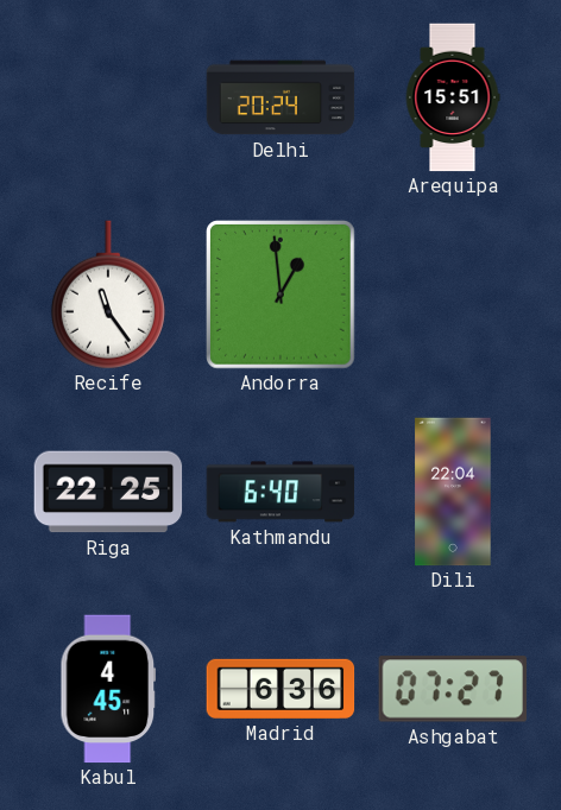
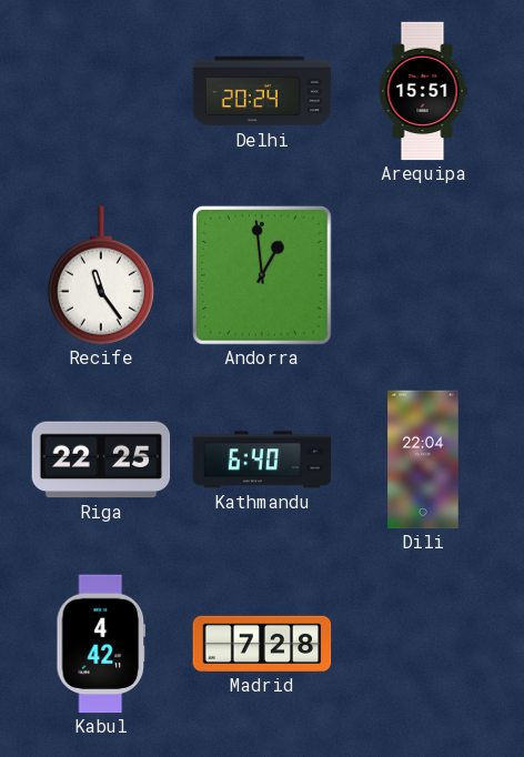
Kabul: 4:45 -> 4:42
Madrid: 6:36 -> 7:28
Ashgabat: 07:27 -> none
